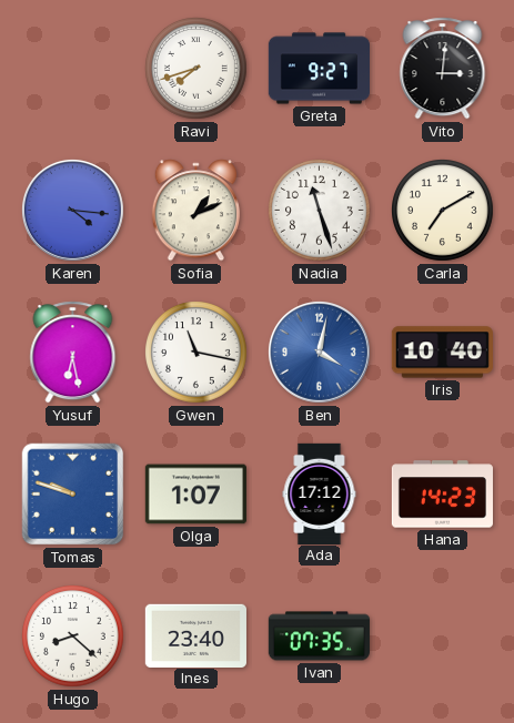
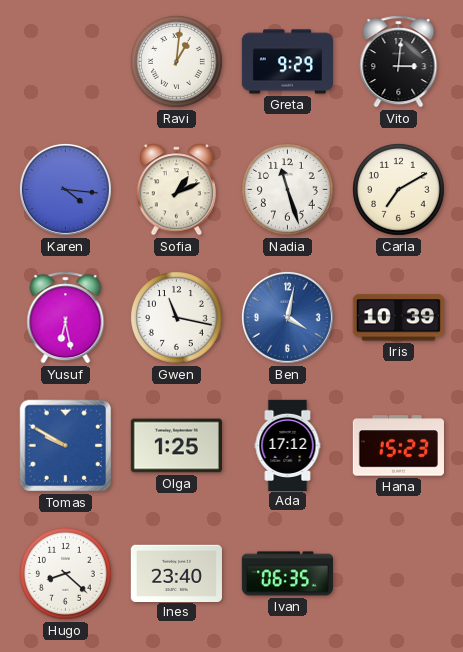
Ravi: 7:42 -> 1:01
Greta: 9:27 -> 9:29
Iris: 10:40 -> 10:39
Tomas: 9:48 -> 9:50
Olga: 1:07 -> 1:25
Hana: 14:23 -> 15:23
Ivan: 07:35 -> 06:35
